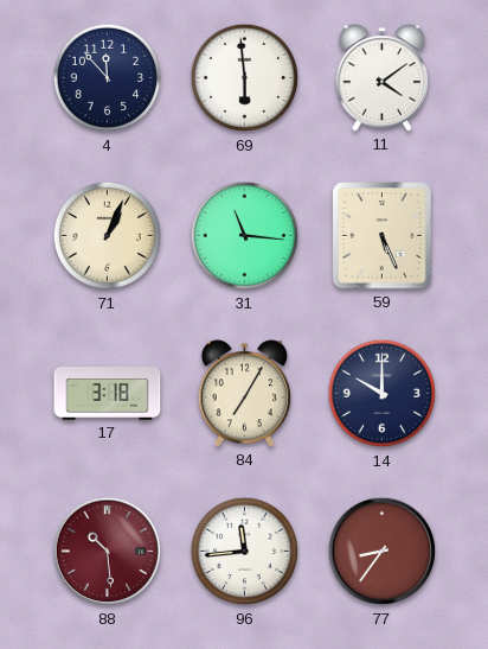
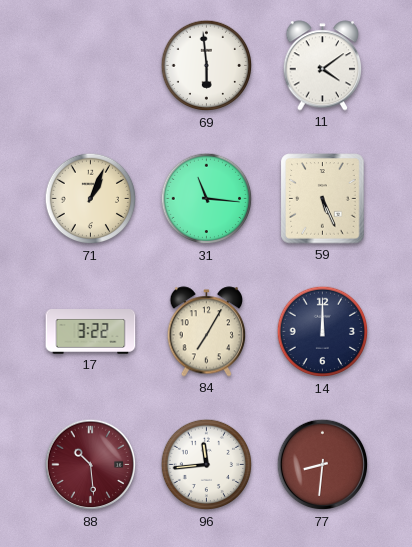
4: 11:53 -> none
17: 3:18 -> 3:22
14: 10:00 -> 12:00
77: 8:36 -> 8:31
